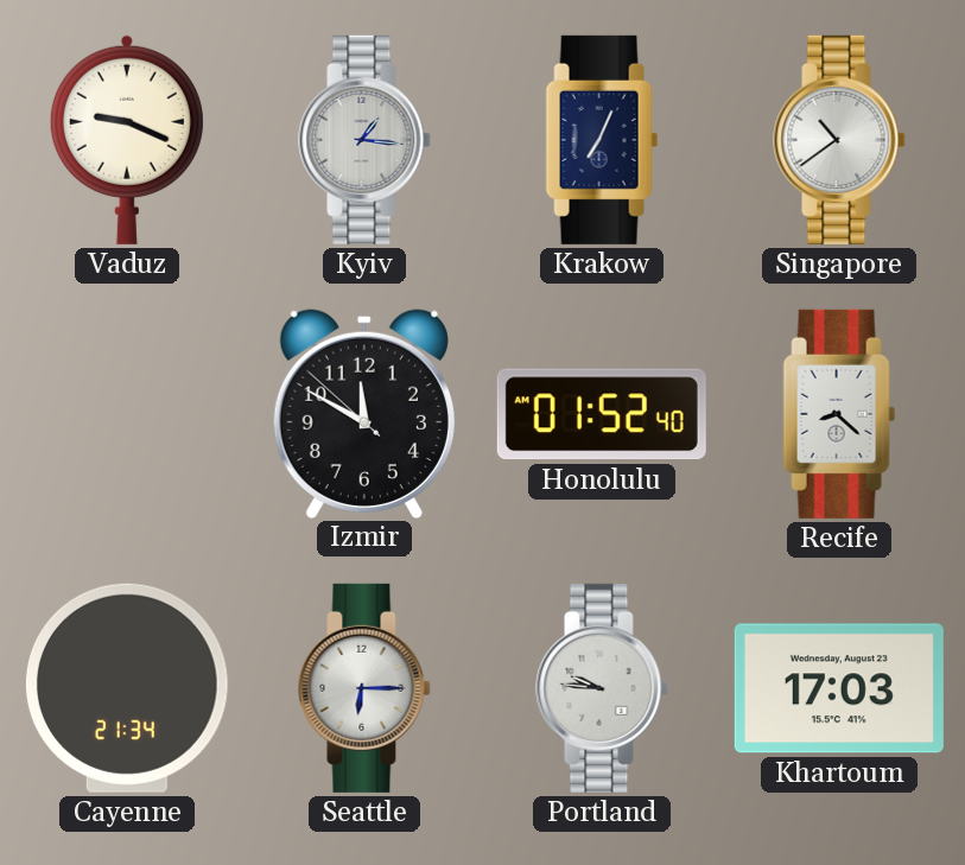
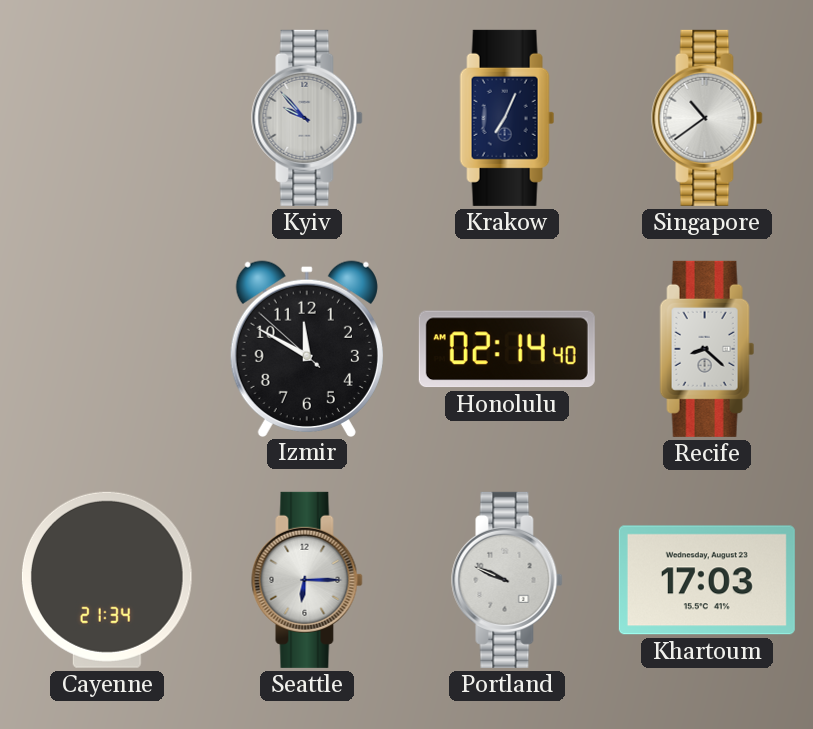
Vaduz: 9:19 -> none
Kyiv: 1:16 -> 9:53
Honolulu: 01:52 -> 02:14
Portland: 9:46 -> 9:49
